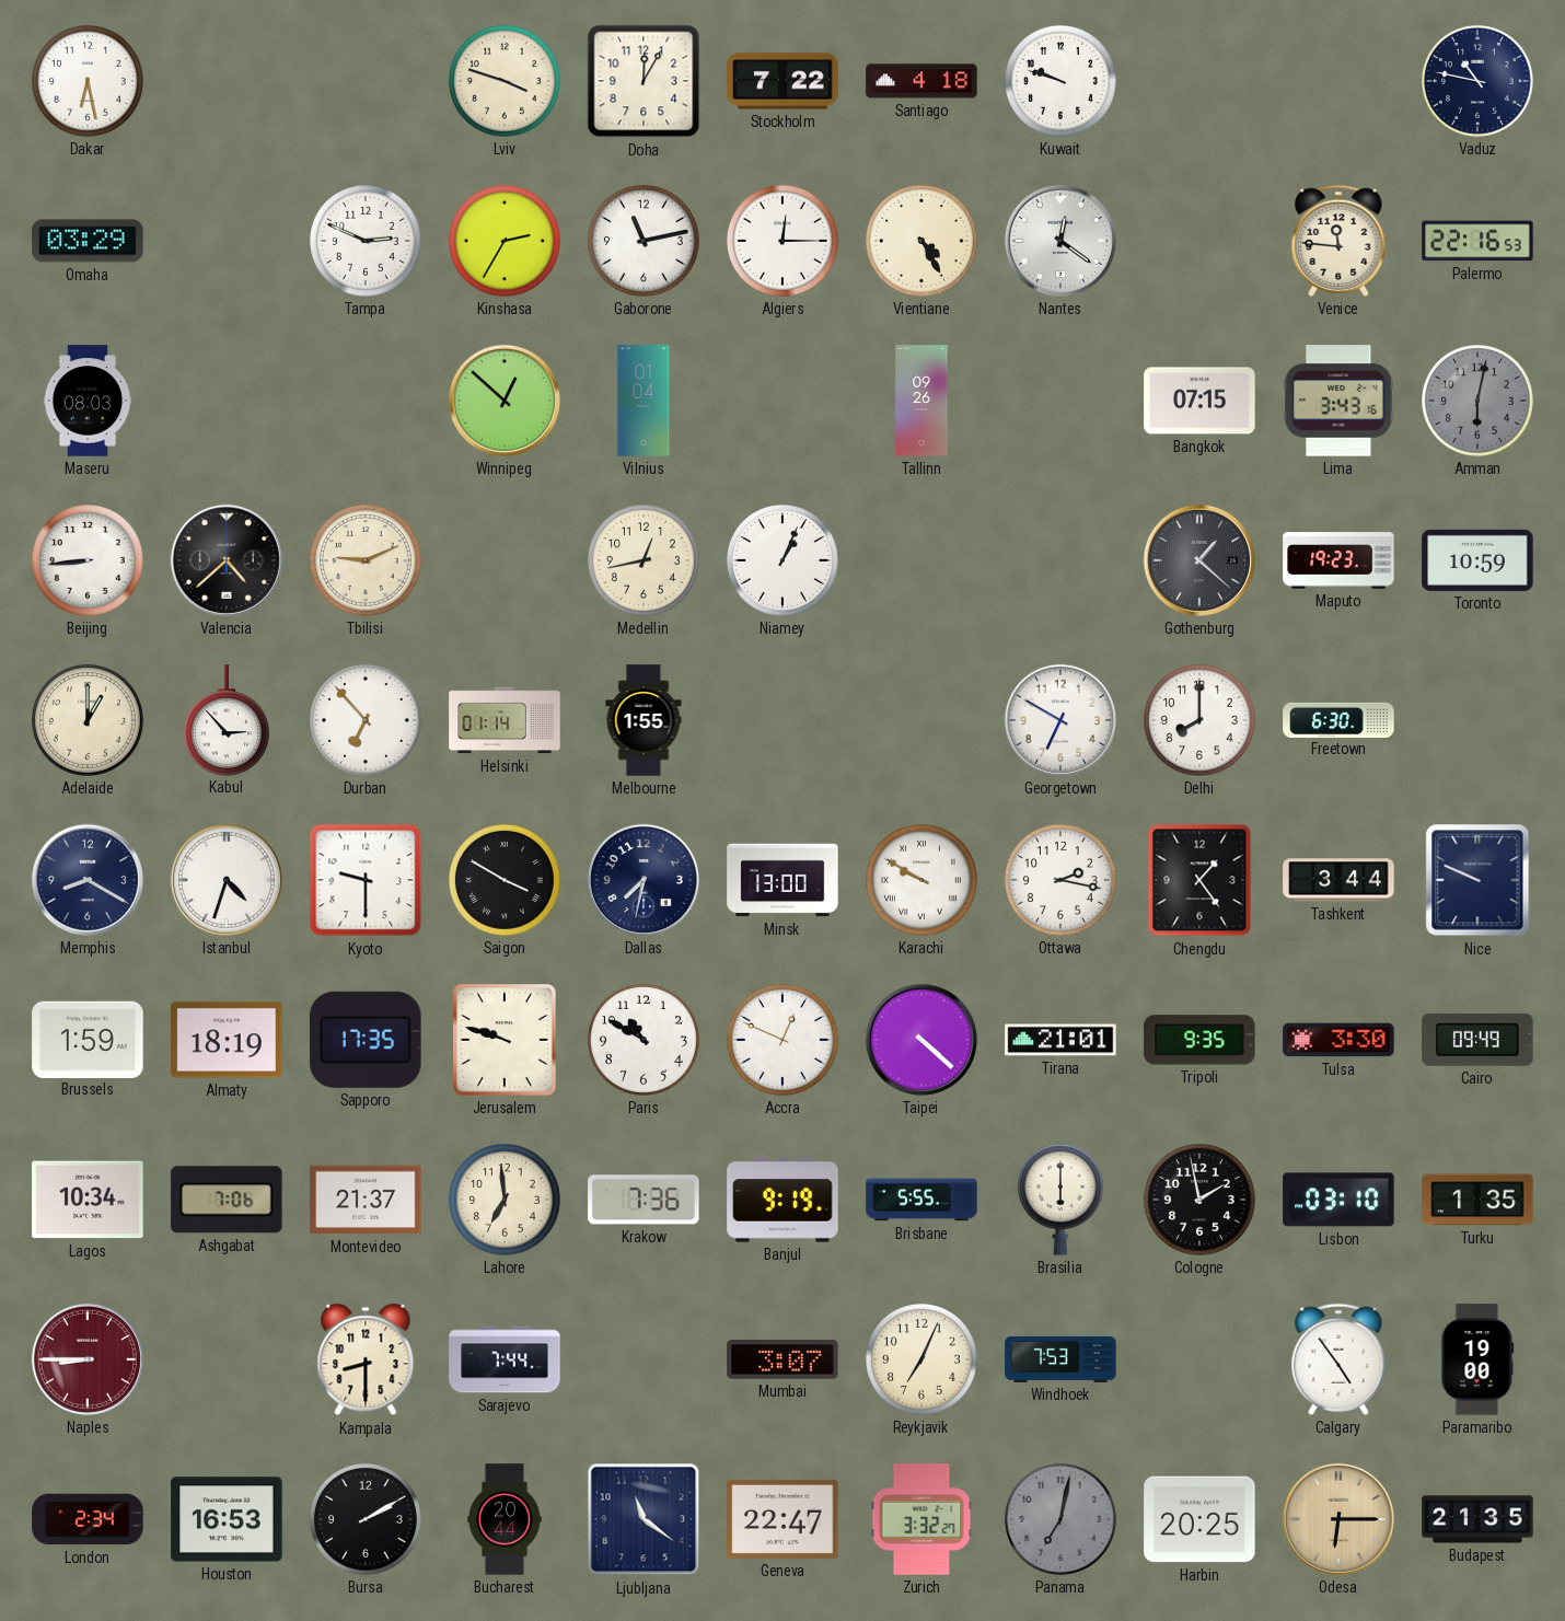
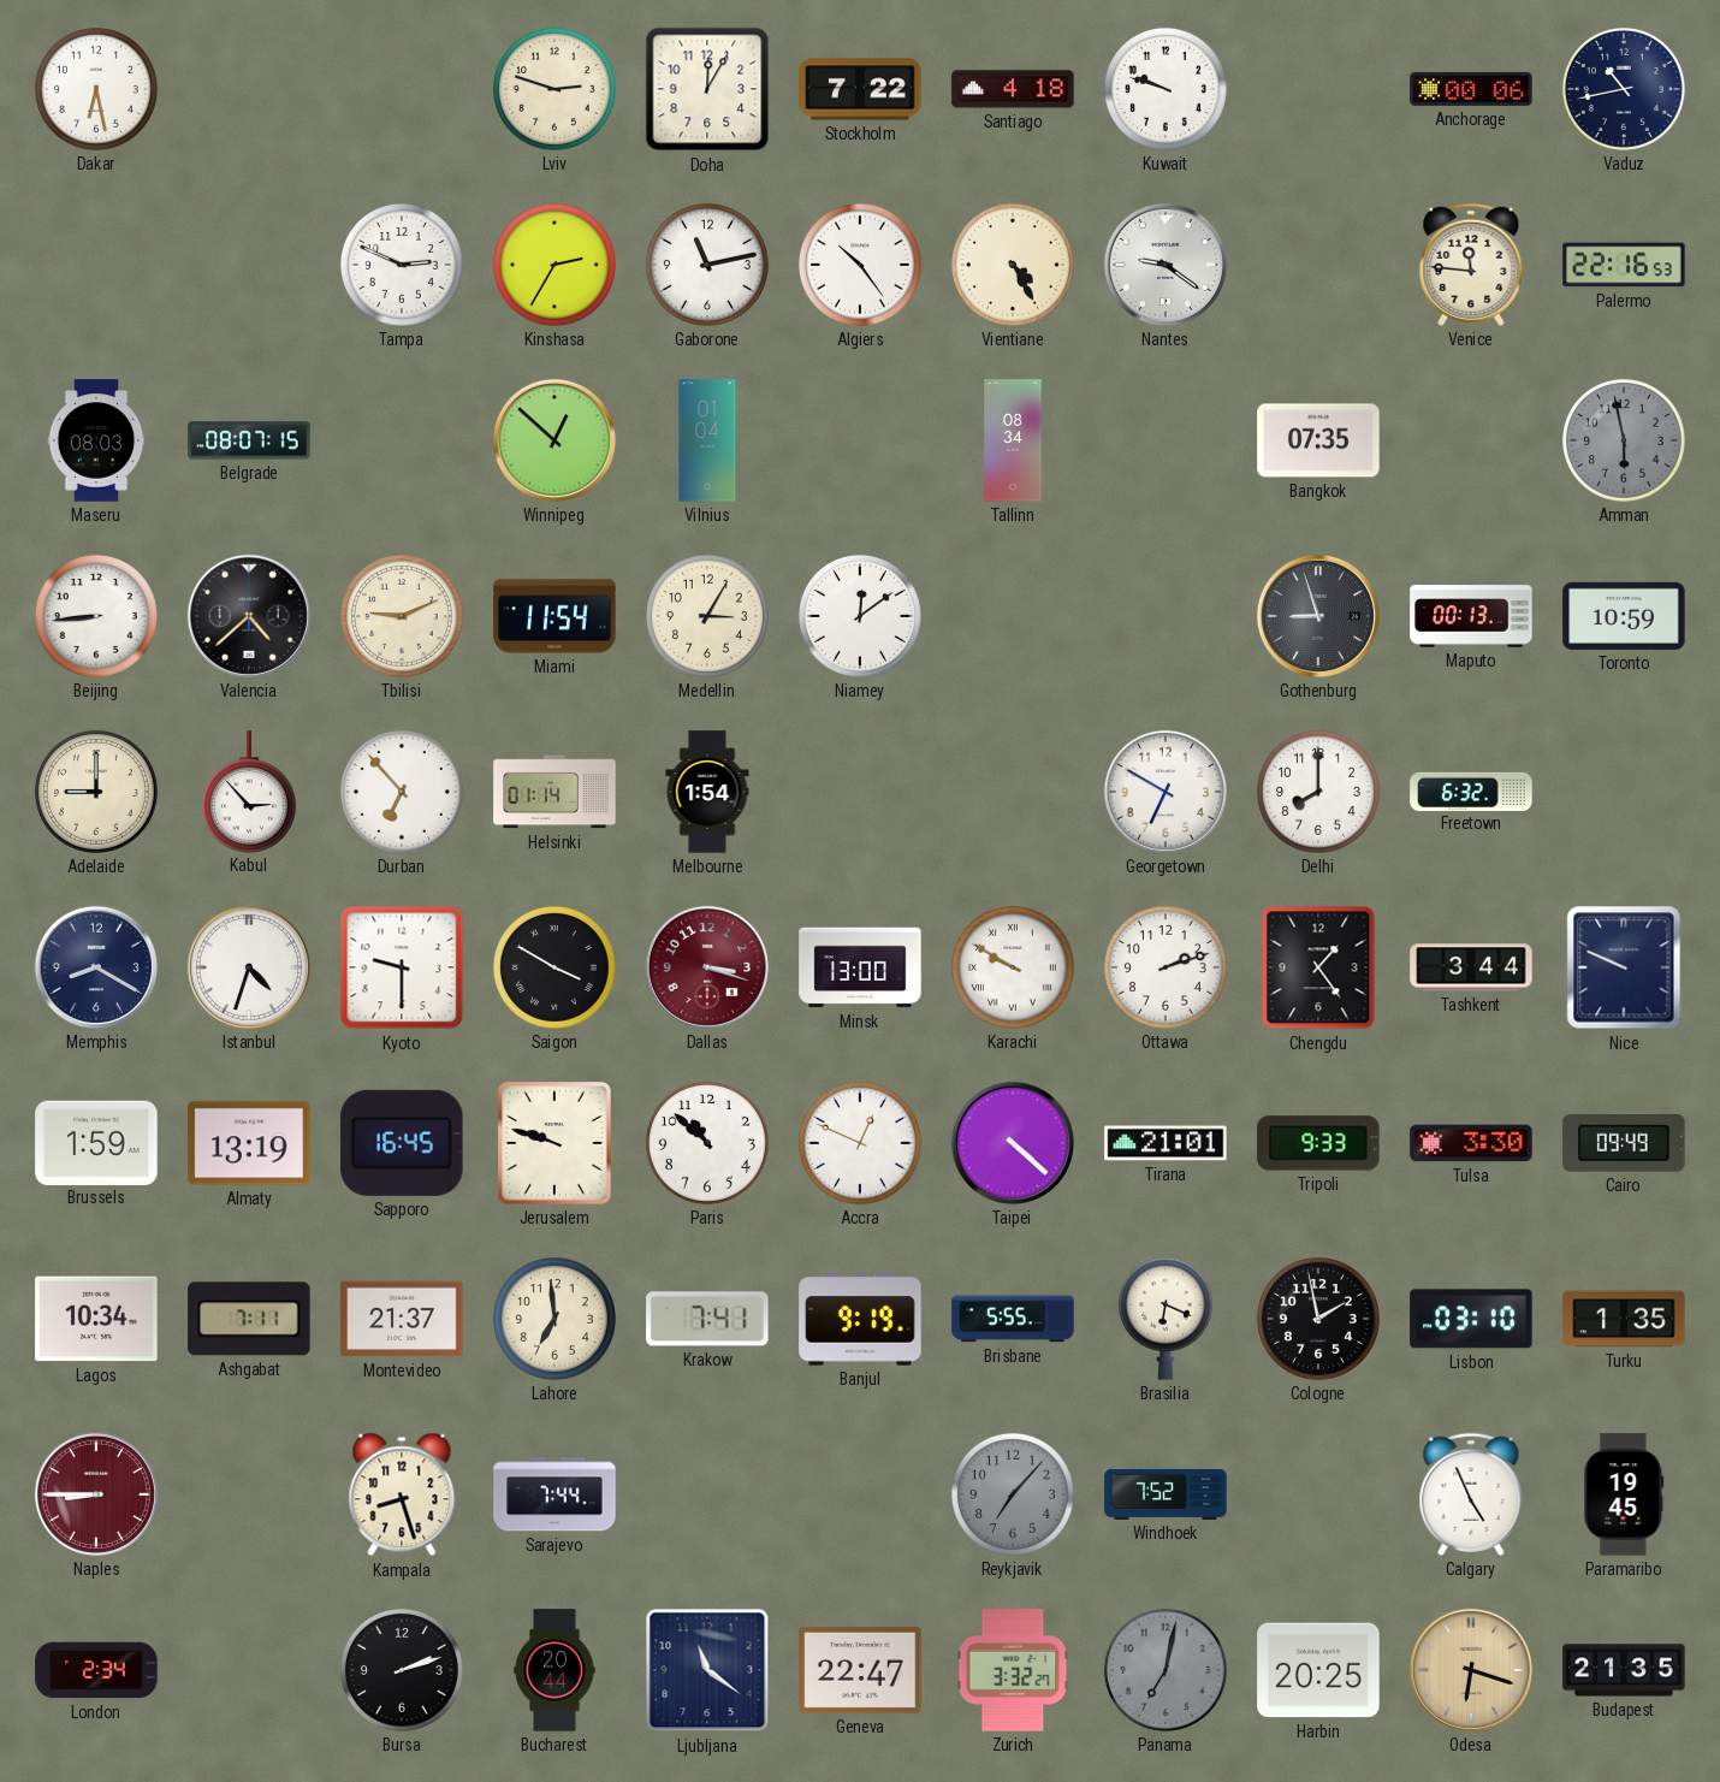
Lviv: 3:48 -> 2:48
Anchorage: none -> 00:06
Vaduz: 10:47 -> 10:43
Omaha: 03:29 -> none
Algiers: 12:15 -> 10:24
Nantes: 12:21 -> 9:21
Belgrade: none -> 08:07
Tallinn: 09:26 -> 08:34
Bangkok: 07:15 -> 07:35
Lima: 3:43 -> none
Amman: 6:02 -> 5:58
Miami: none -> 11:54
Medellin: 12:43 -> 3:05
Niamey: 1:04 -> 12:09
Gothenburg: 1:22 -> 8:57
Maputo: 19:23 -> 00:13
Adelaide: 1:00 -> 9:00
Melbourne: 1:55 -> 1:54
Freetown: 6:30 -> 6:32
Dallas: 7:32 -> 3:18
Dallas dial: navy -> burgundy
Ottawa: 2:17 -> 2:12
Almaty: 18:19 -> 13:19
Sapporo: 17:35 -> 16:45
Paris: 10:50 -> 10:52
Tripoli: 9:35 -> 9:33
Ashgabat: 7:06 -> 7:11
Krakow: 7:36 -> 7:41
Brasilia: 6:00 -> 6:19
Kampala: 8:30 -> 8:27
Mumbai: 3:07 -> none
Reykjavik: 7:04 -> 7:07
Reykjavik dial: cream -> grey
Windhoek: 7:53 -> 7:52
Calgary: 4:54 -> 4:56
Paramaribo: 19:00 -> 19:45
Houston: 16:53 -> none
Bursa: 2:10 -> 2:12
Odesa: 6:15 -> 6:18
